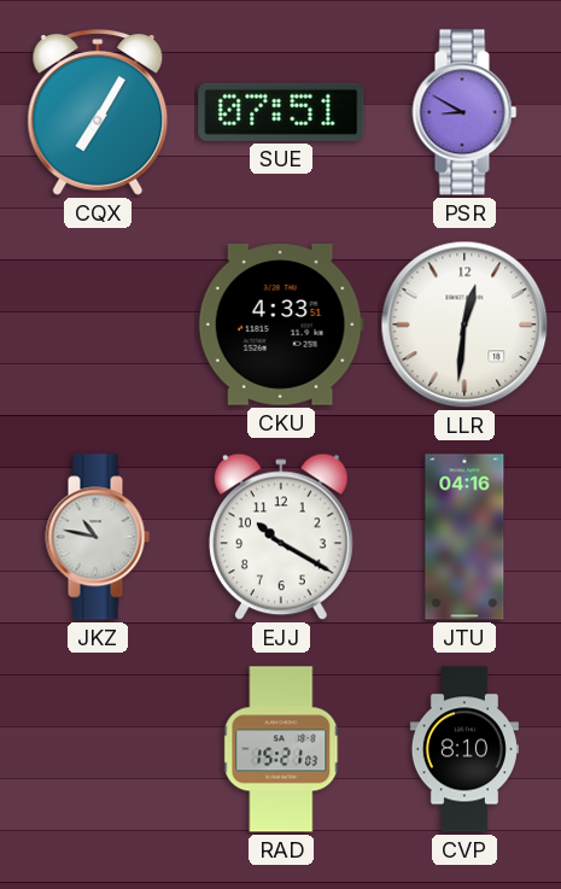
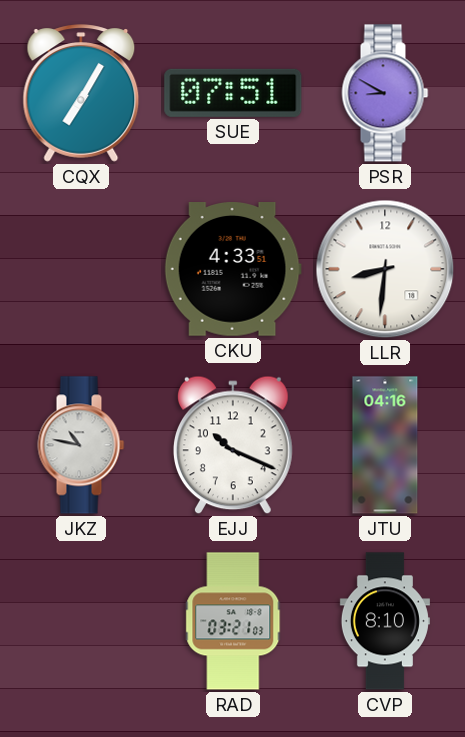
LLR: 12:31 -> 8:31
EJJ: 10:20 -> 10:19
RAD: 15:21 -> 03:21
